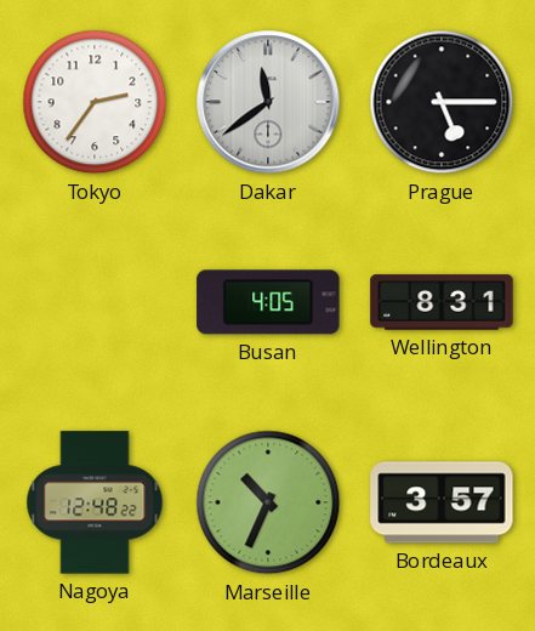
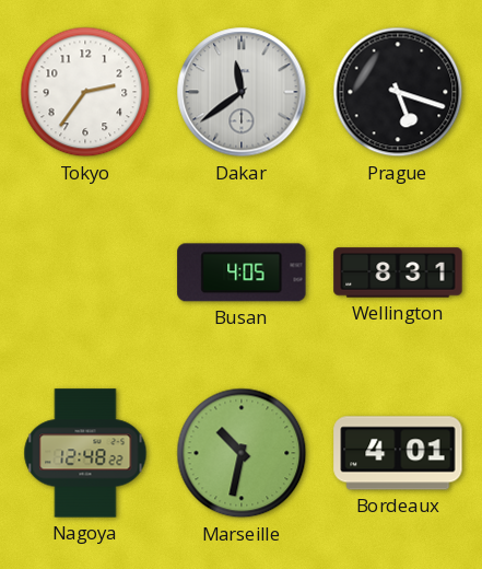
Prague: 5:15 -> 5:18
Marseille: 10:34 -> 10:32
Bordeaux: 3:57 -> 4:01
